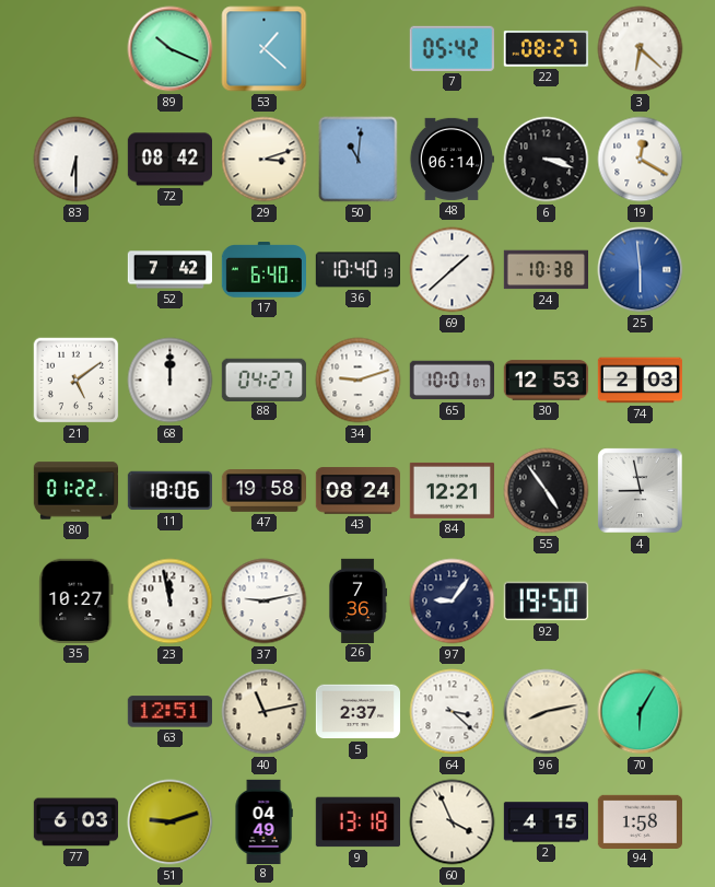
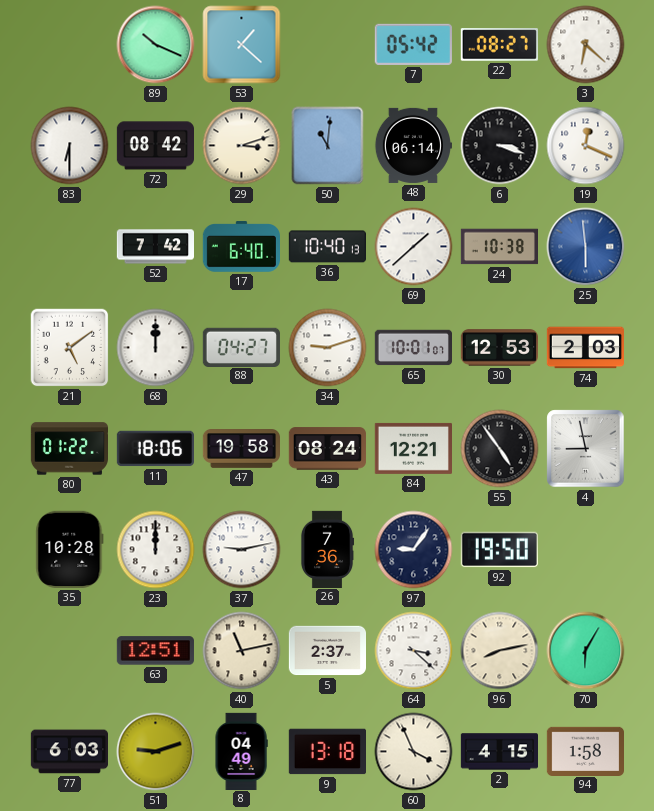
19: 12:20 -> 12:19
35: 10:27 -> 10:28
23: 11:58 -> 12:00
